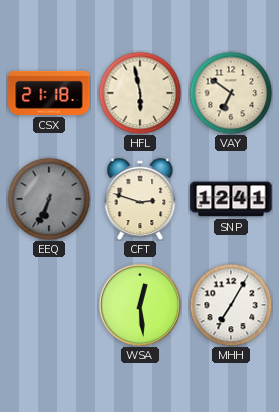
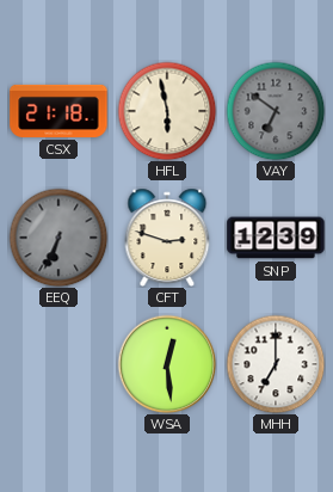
VAY dial: cream -> grey
SNP: 12:41 -> 12:39
MHH: 7:05 -> 7:00
